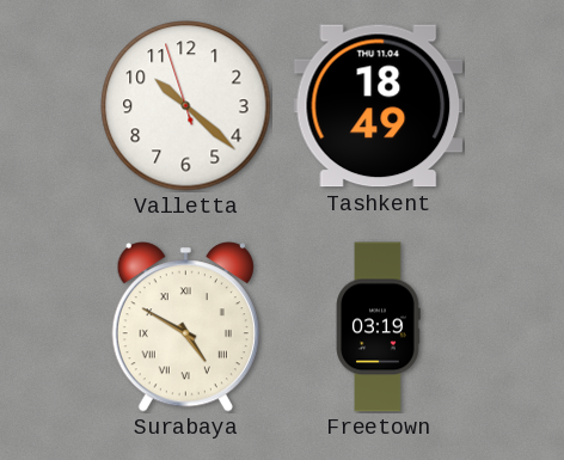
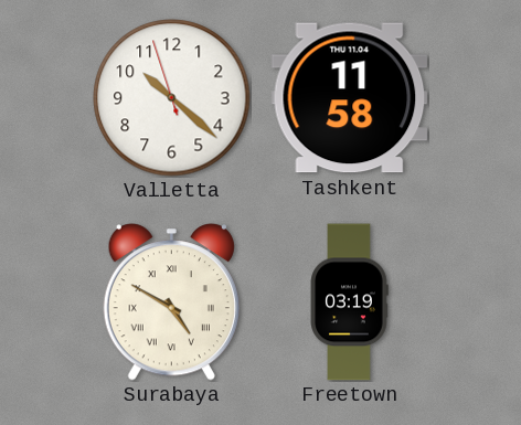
Tashkent: 18:49 -> 11:58
